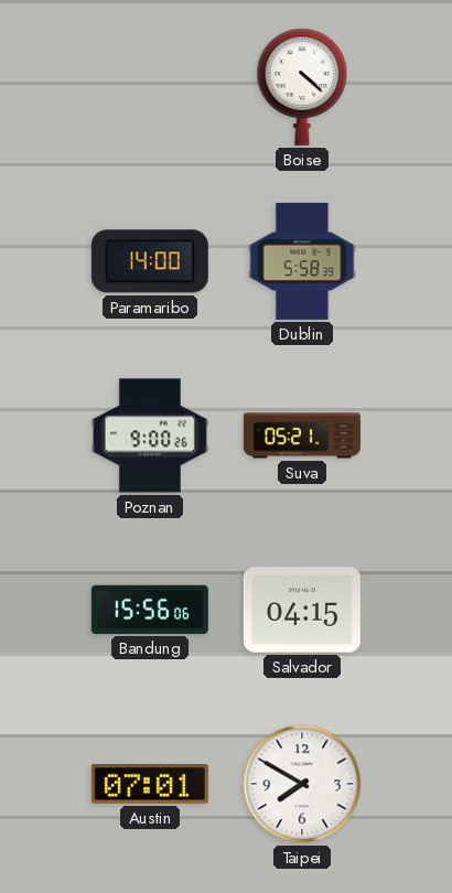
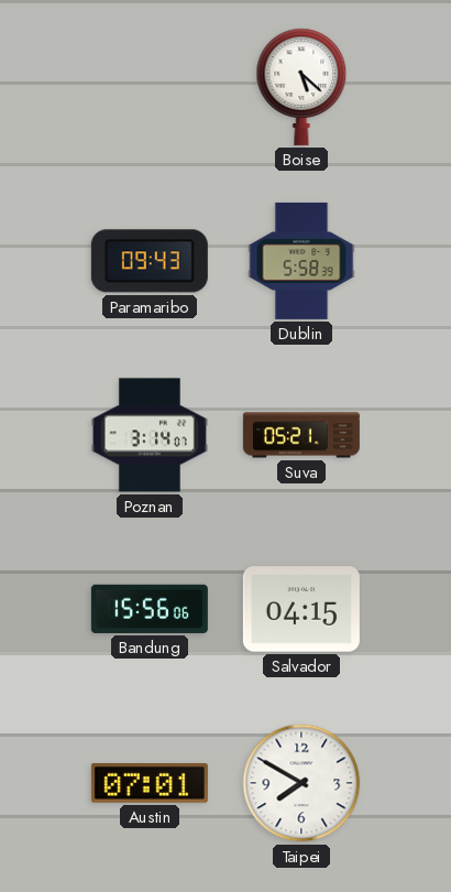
Boise: 4:22 -> 5:22
Paramaribo: 14:00 -> 09:43
Poznan: 9:00 -> 3:14
